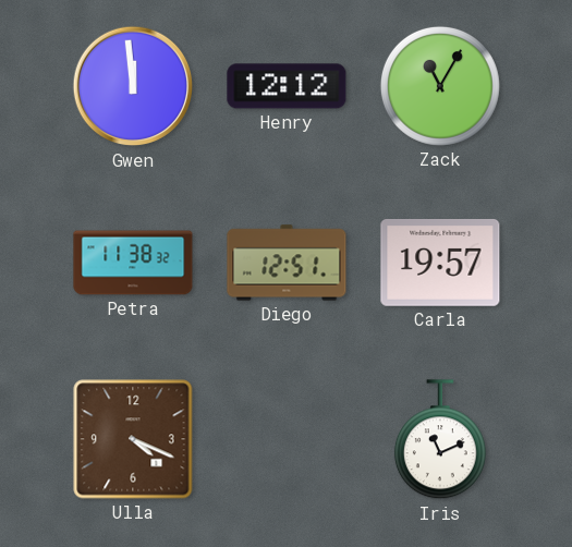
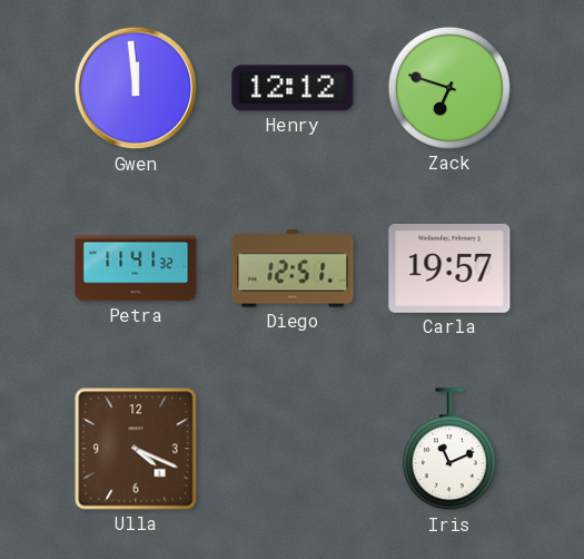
Zack: 11:05 -> 6:48
Petra: 11:38 -> 11:41
